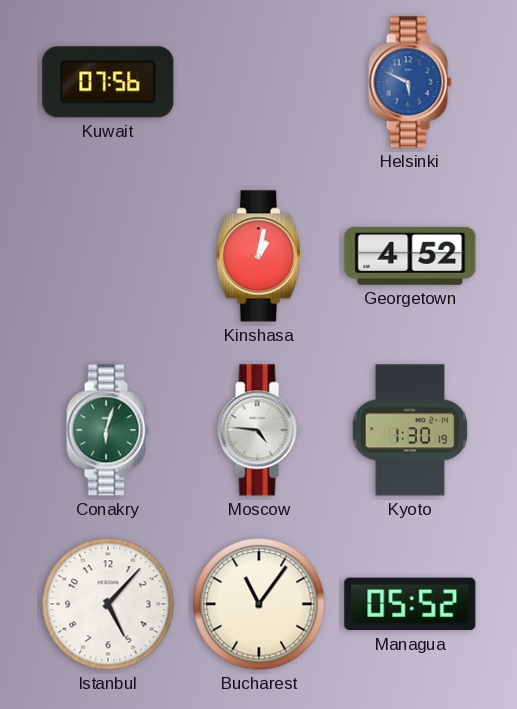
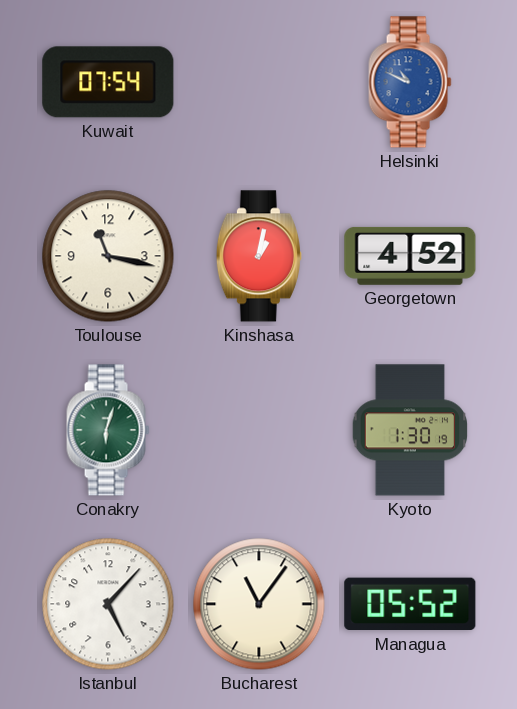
Kuwait: 07:56 -> 07:54
Helsinki: 5:49 -> 10:49
Toulouse: none -> 11:17
Moscow: 4:46 -> none
